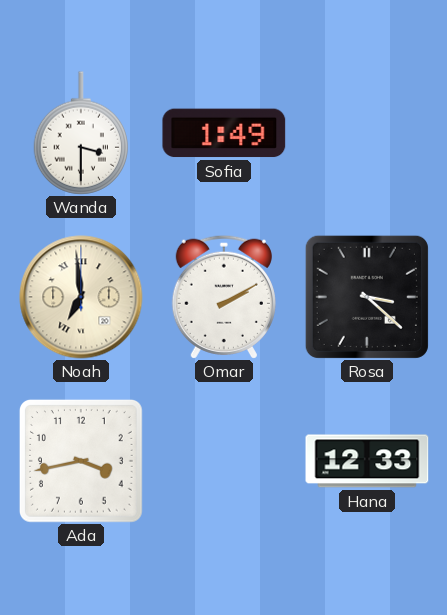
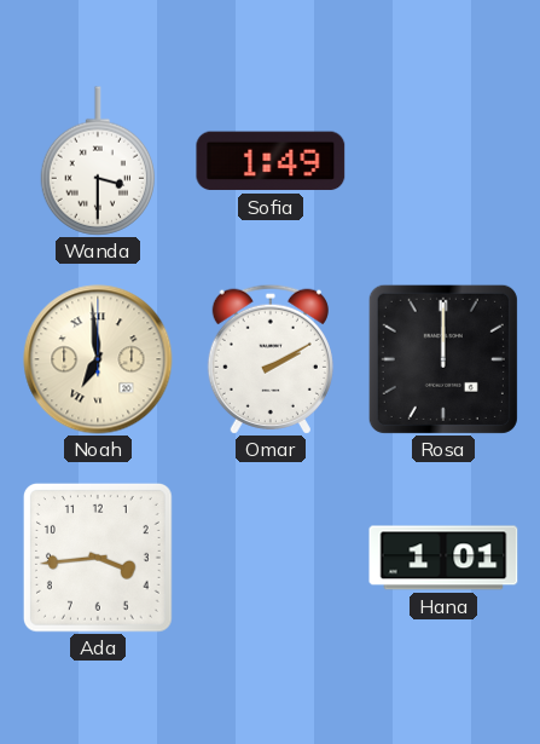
Rosa: 3:22 -> 12:00
Ada: 3:43 -> 3:44
Hana: 12:33 -> 1:01
